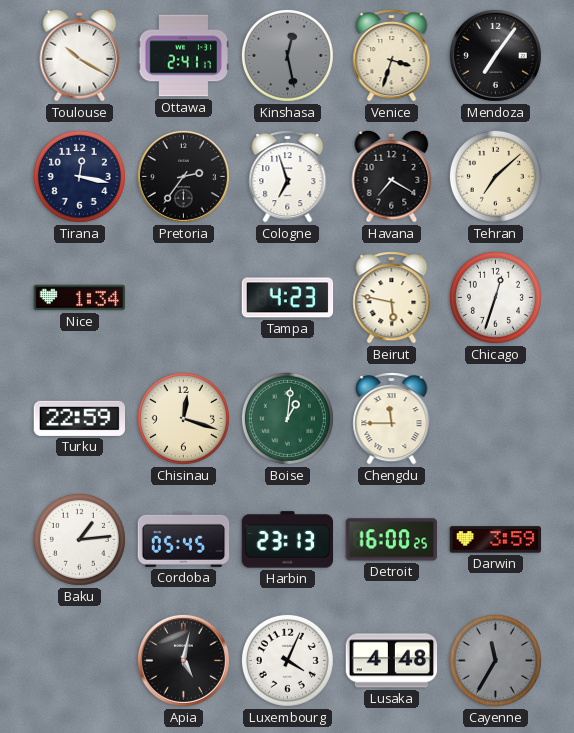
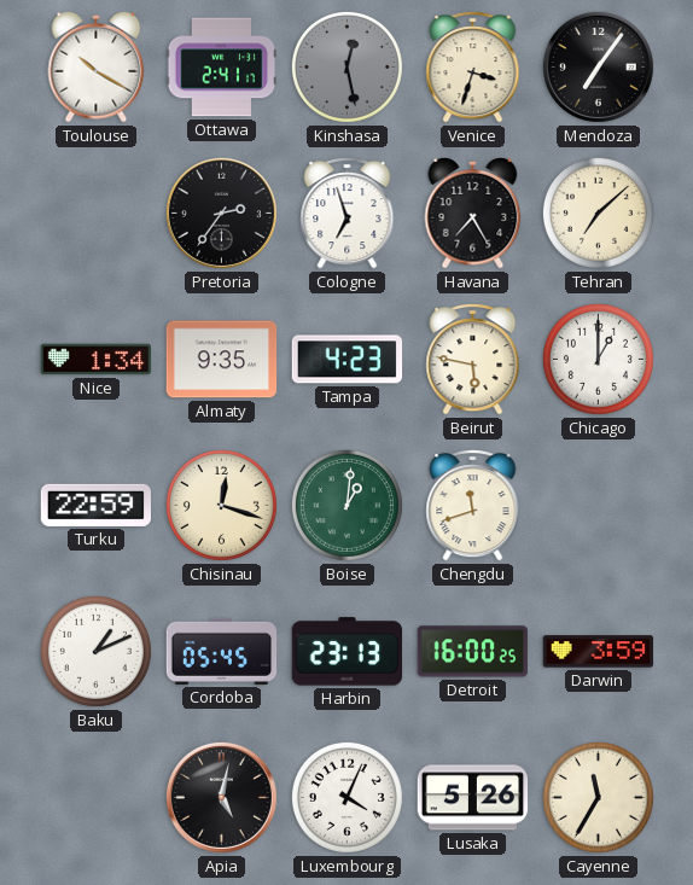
Tirana: 12:17 -> none
Havana: 7:20 -> 7:25
Almaty: none -> 9:35
Chicago: 12:33 -> 1:00
Chengdu: 11:45 -> 11:42
Baku: 1:14 -> 1:11
Lusaka: 4:48 -> 5:26
Cayenne dial: grey -> cream
